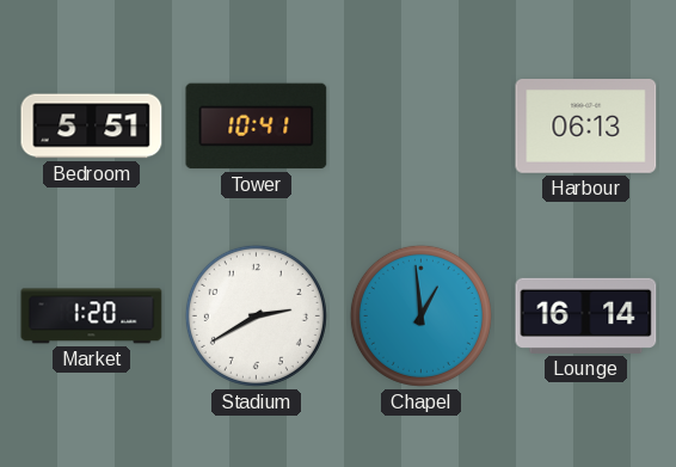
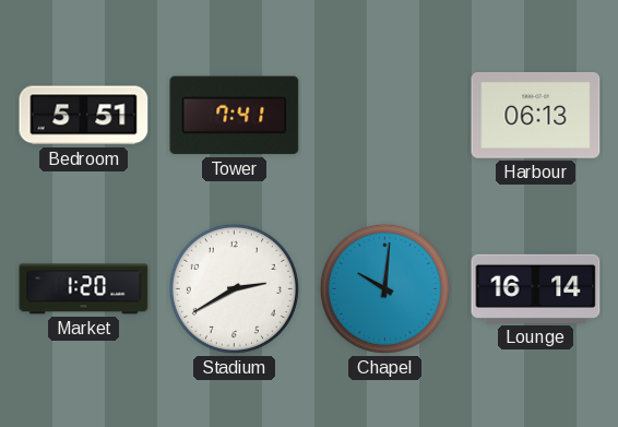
Tower: 10:41 -> 7:41
Chapel: 12:59 -> 10:01
